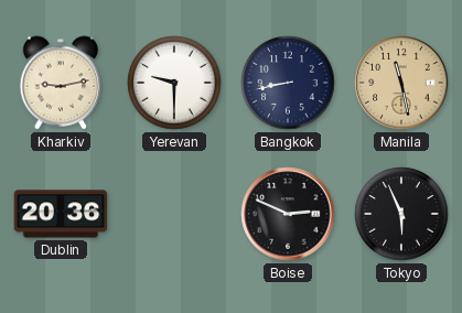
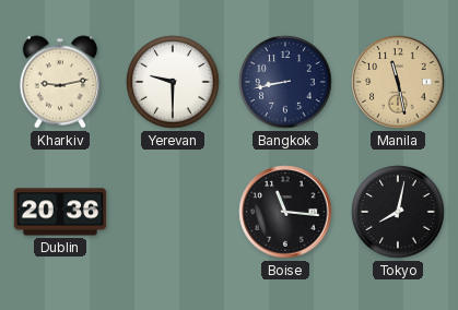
Boise: 2:49 -> 11:16
Tokyo: 5:56 -> 8:02
